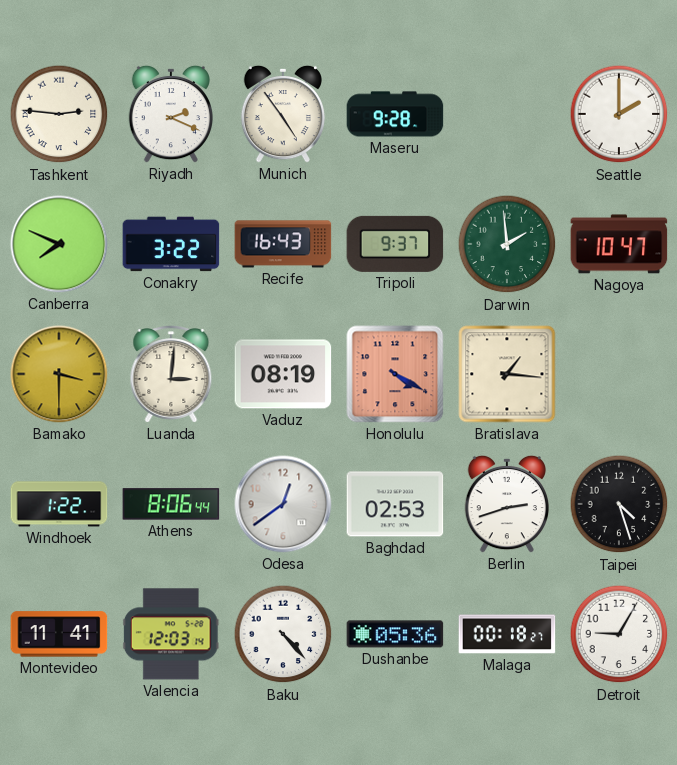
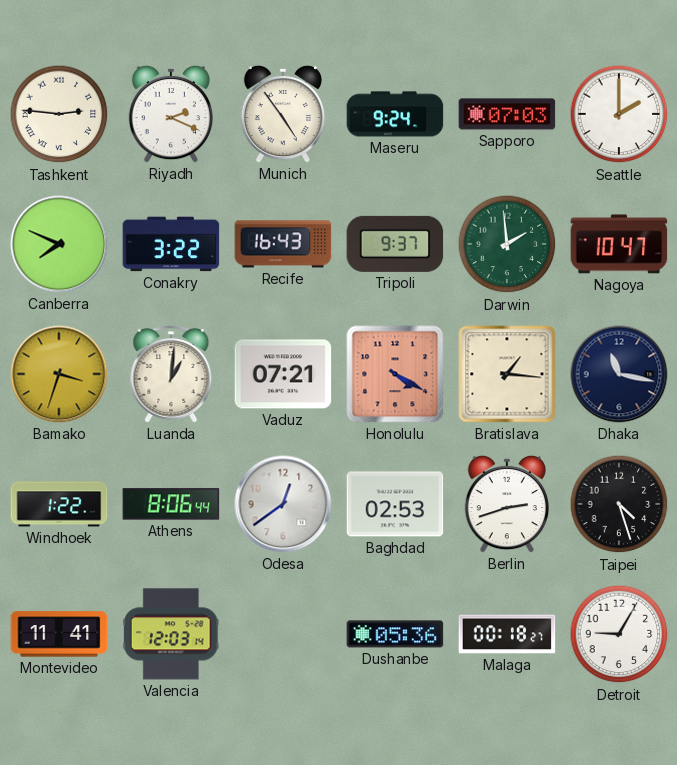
Maseru: 9:28 -> 9:24
Sapporo: none -> 07:03
Bamako: 3:30 -> 3:33
Luanda: 3:01 -> 1:01
Vaduz: 08:19 -> 07:21
Dhaka: none -> 11:17
Baku: 4:23 -> none
